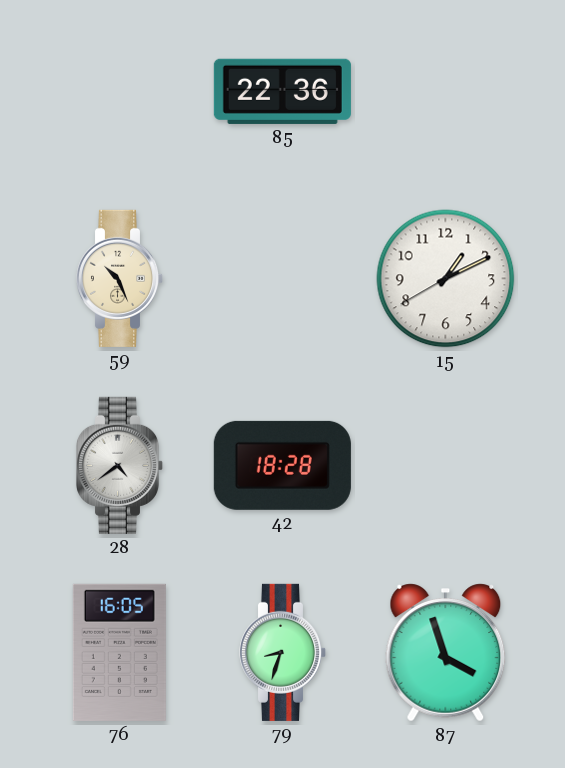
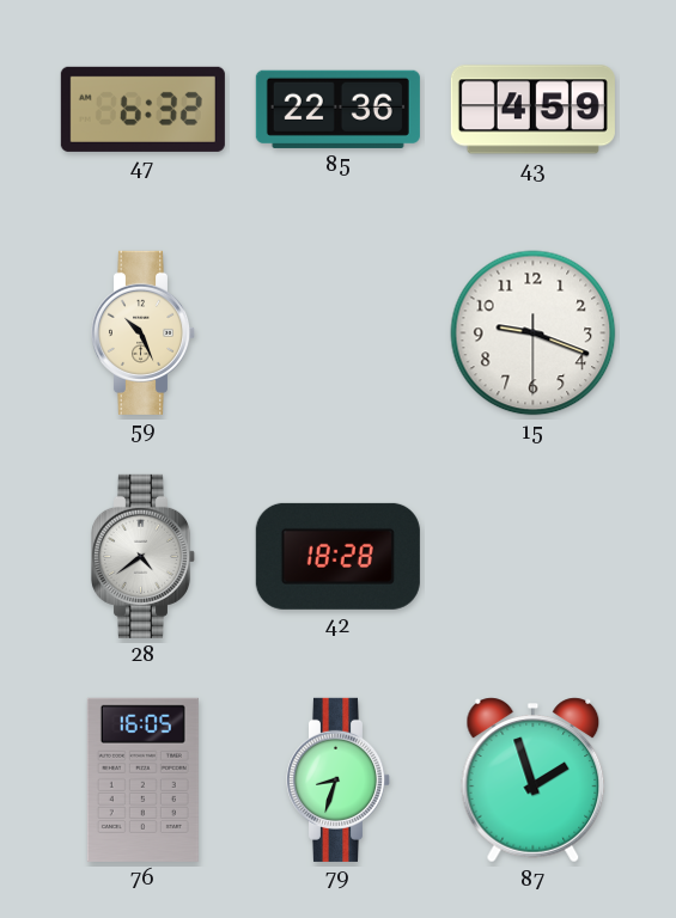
47: none -> 6:32
43: none -> 4:59
15: 1:10 -> 9:18
87: 3:57 -> 1:57
